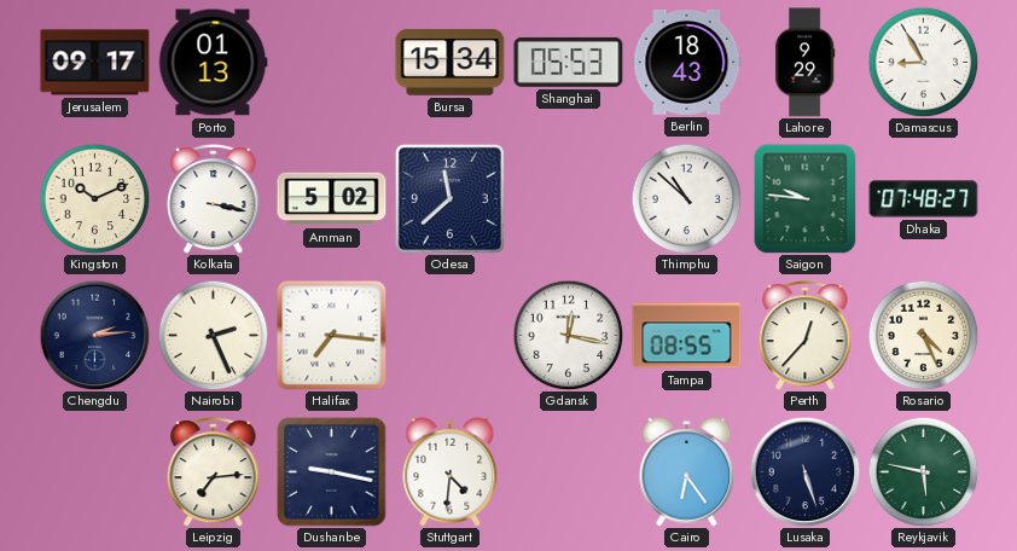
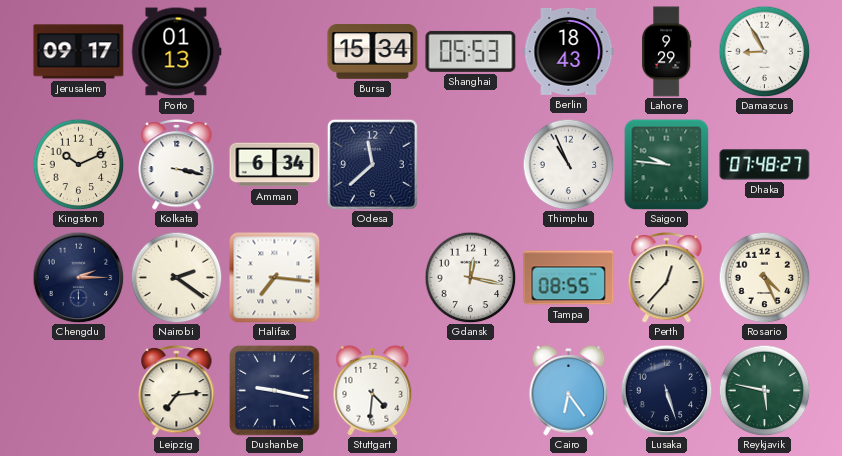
Amman: 5:02 -> 6:34
Thimphu: 10:52 -> 10:56
Chengdu: 2:14 -> 2:15
Nairobi: 2:26 -> 2:21
